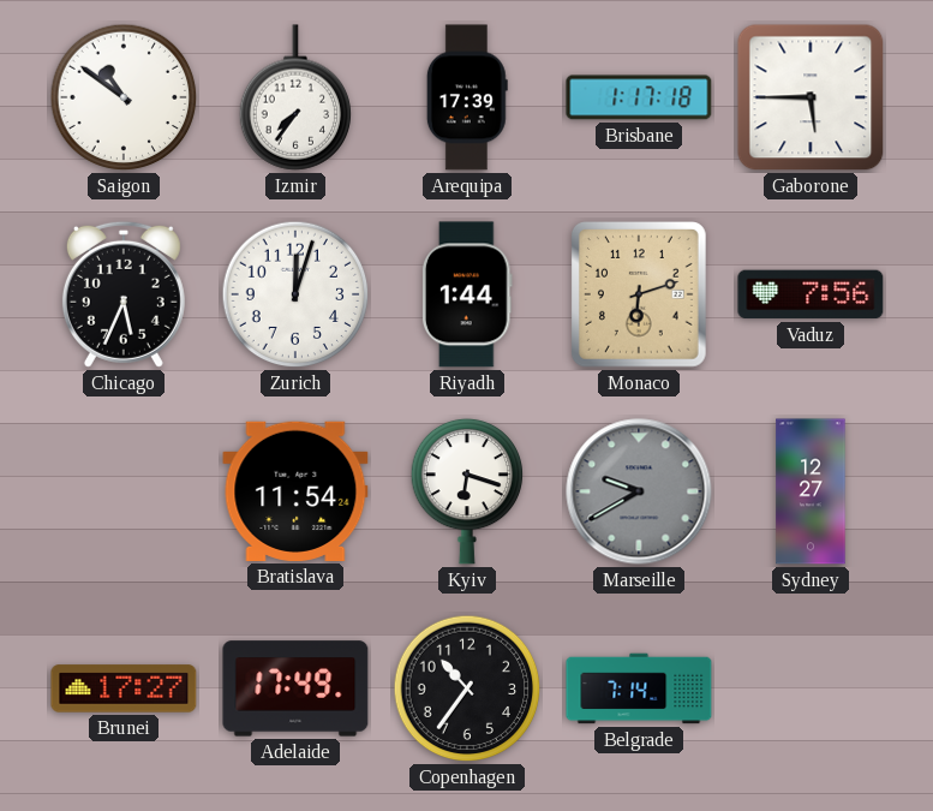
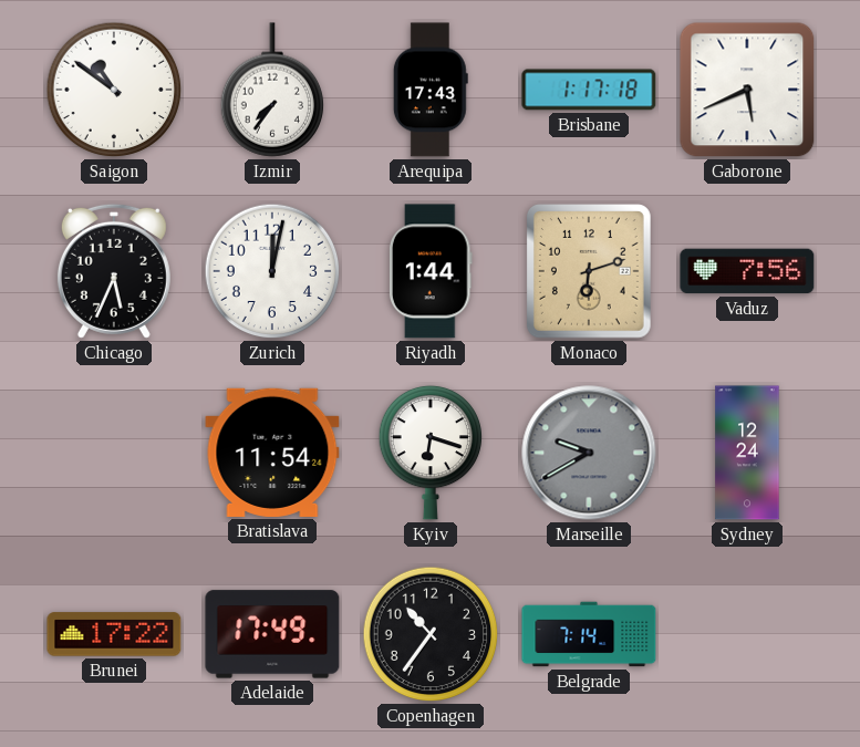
Arequipa: 17:39 -> 17:43
Gaborone: 5:45 -> 5:41
Zurich: 12:03 -> 12:02
Sydney: 12:27 -> 12:24
Brunei: 17:27 -> 17:22
